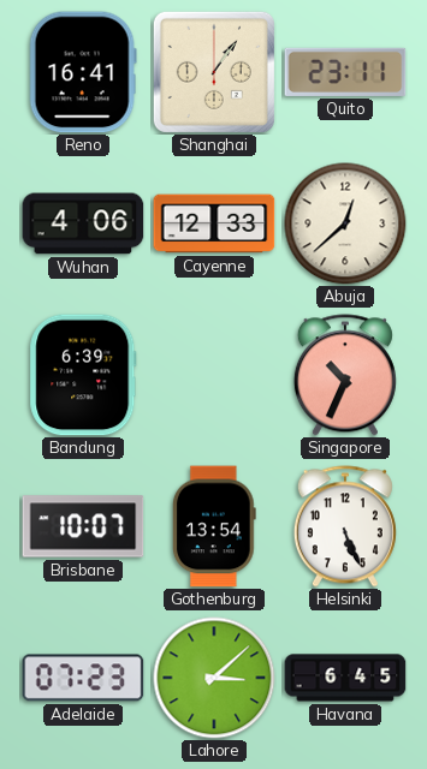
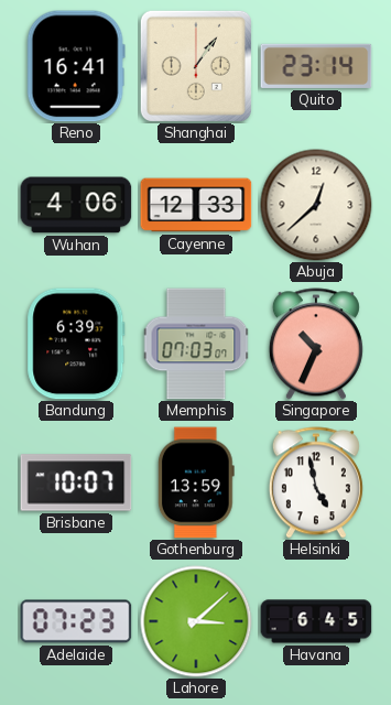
Quito: 23:11 -> 23:14
Memphis: none -> 07:03
Gothenburg: 13:54 -> 13:59
Helsinki: 5:26 -> 4:58
